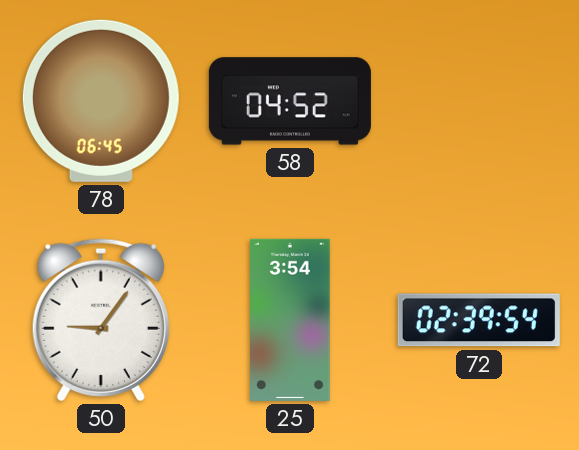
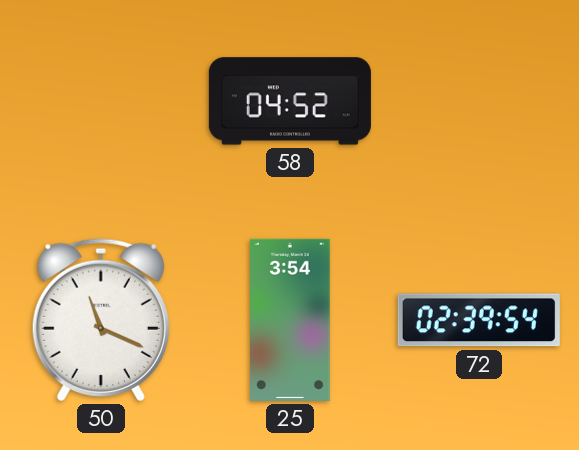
78: 06:45 -> none
50: 9:06 -> 11:19
